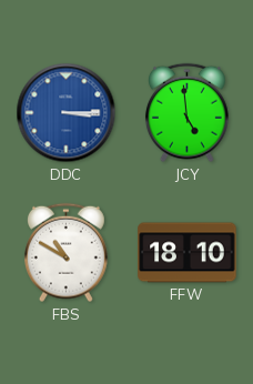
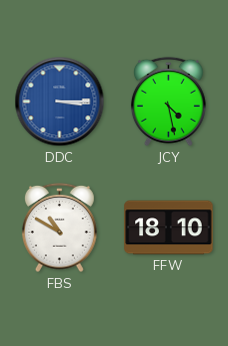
JCY: 4:59 -> 4:28
